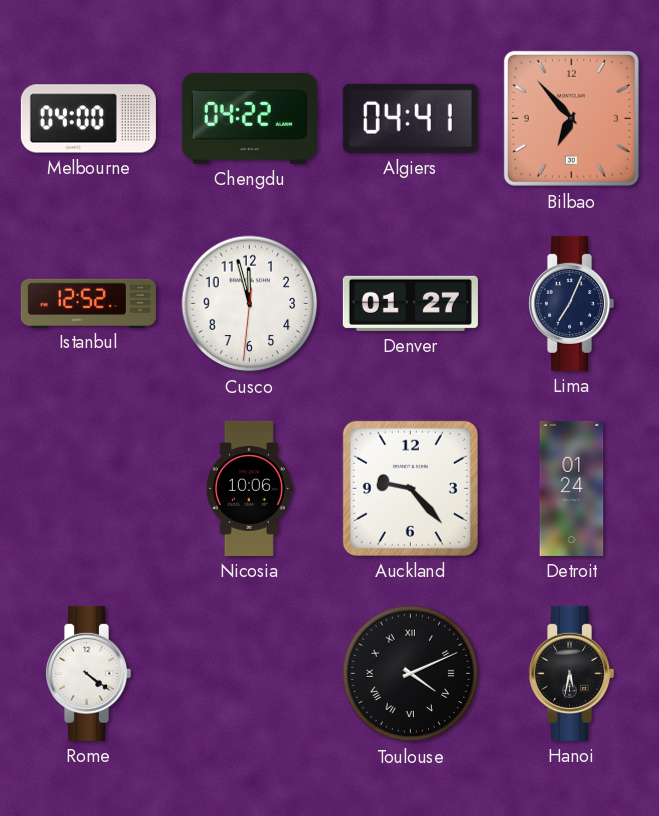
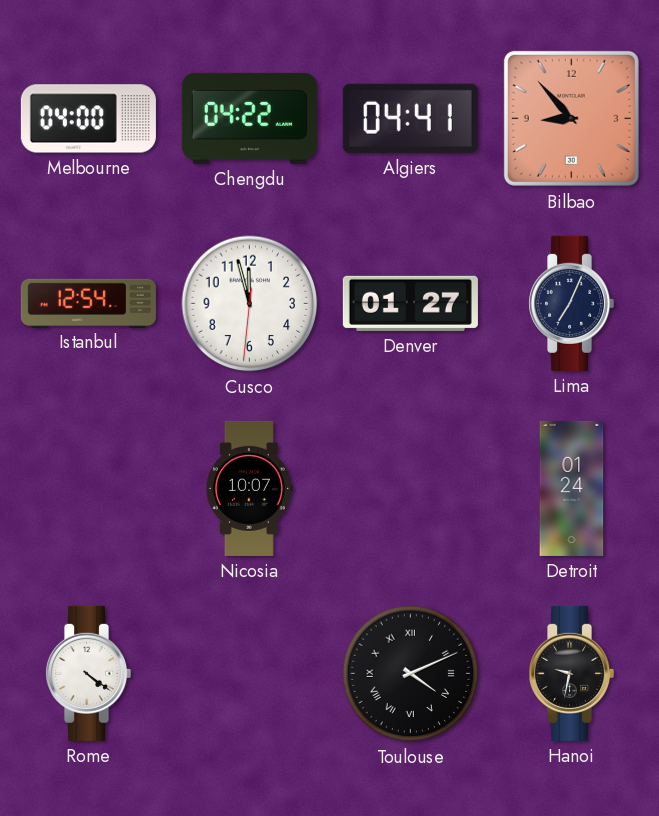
Bilbao: 6:53 -> 8:53
Istanbul: 12:52 -> 12:54
Nicosia: 10:06 -> 10:07
Auckland: 9:23 -> none
Hanoi: 5:32 -> 9:32
